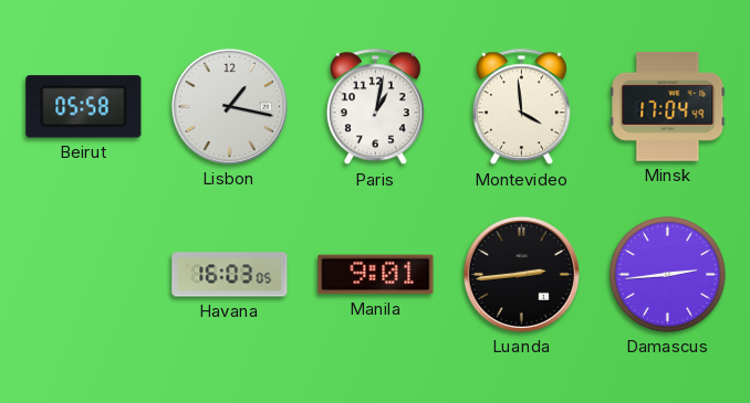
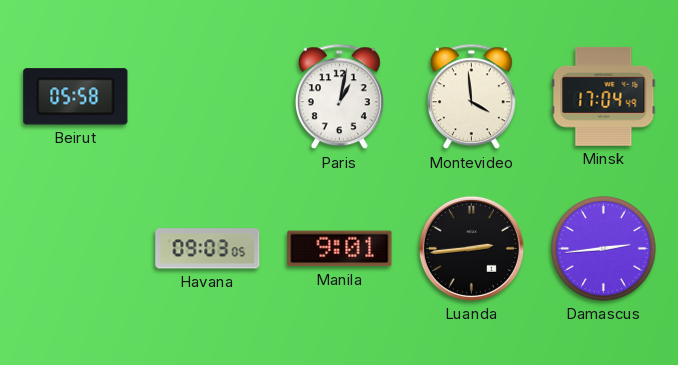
Lisbon: 1:17 -> none
Havana: 16:03 -> 09:03
